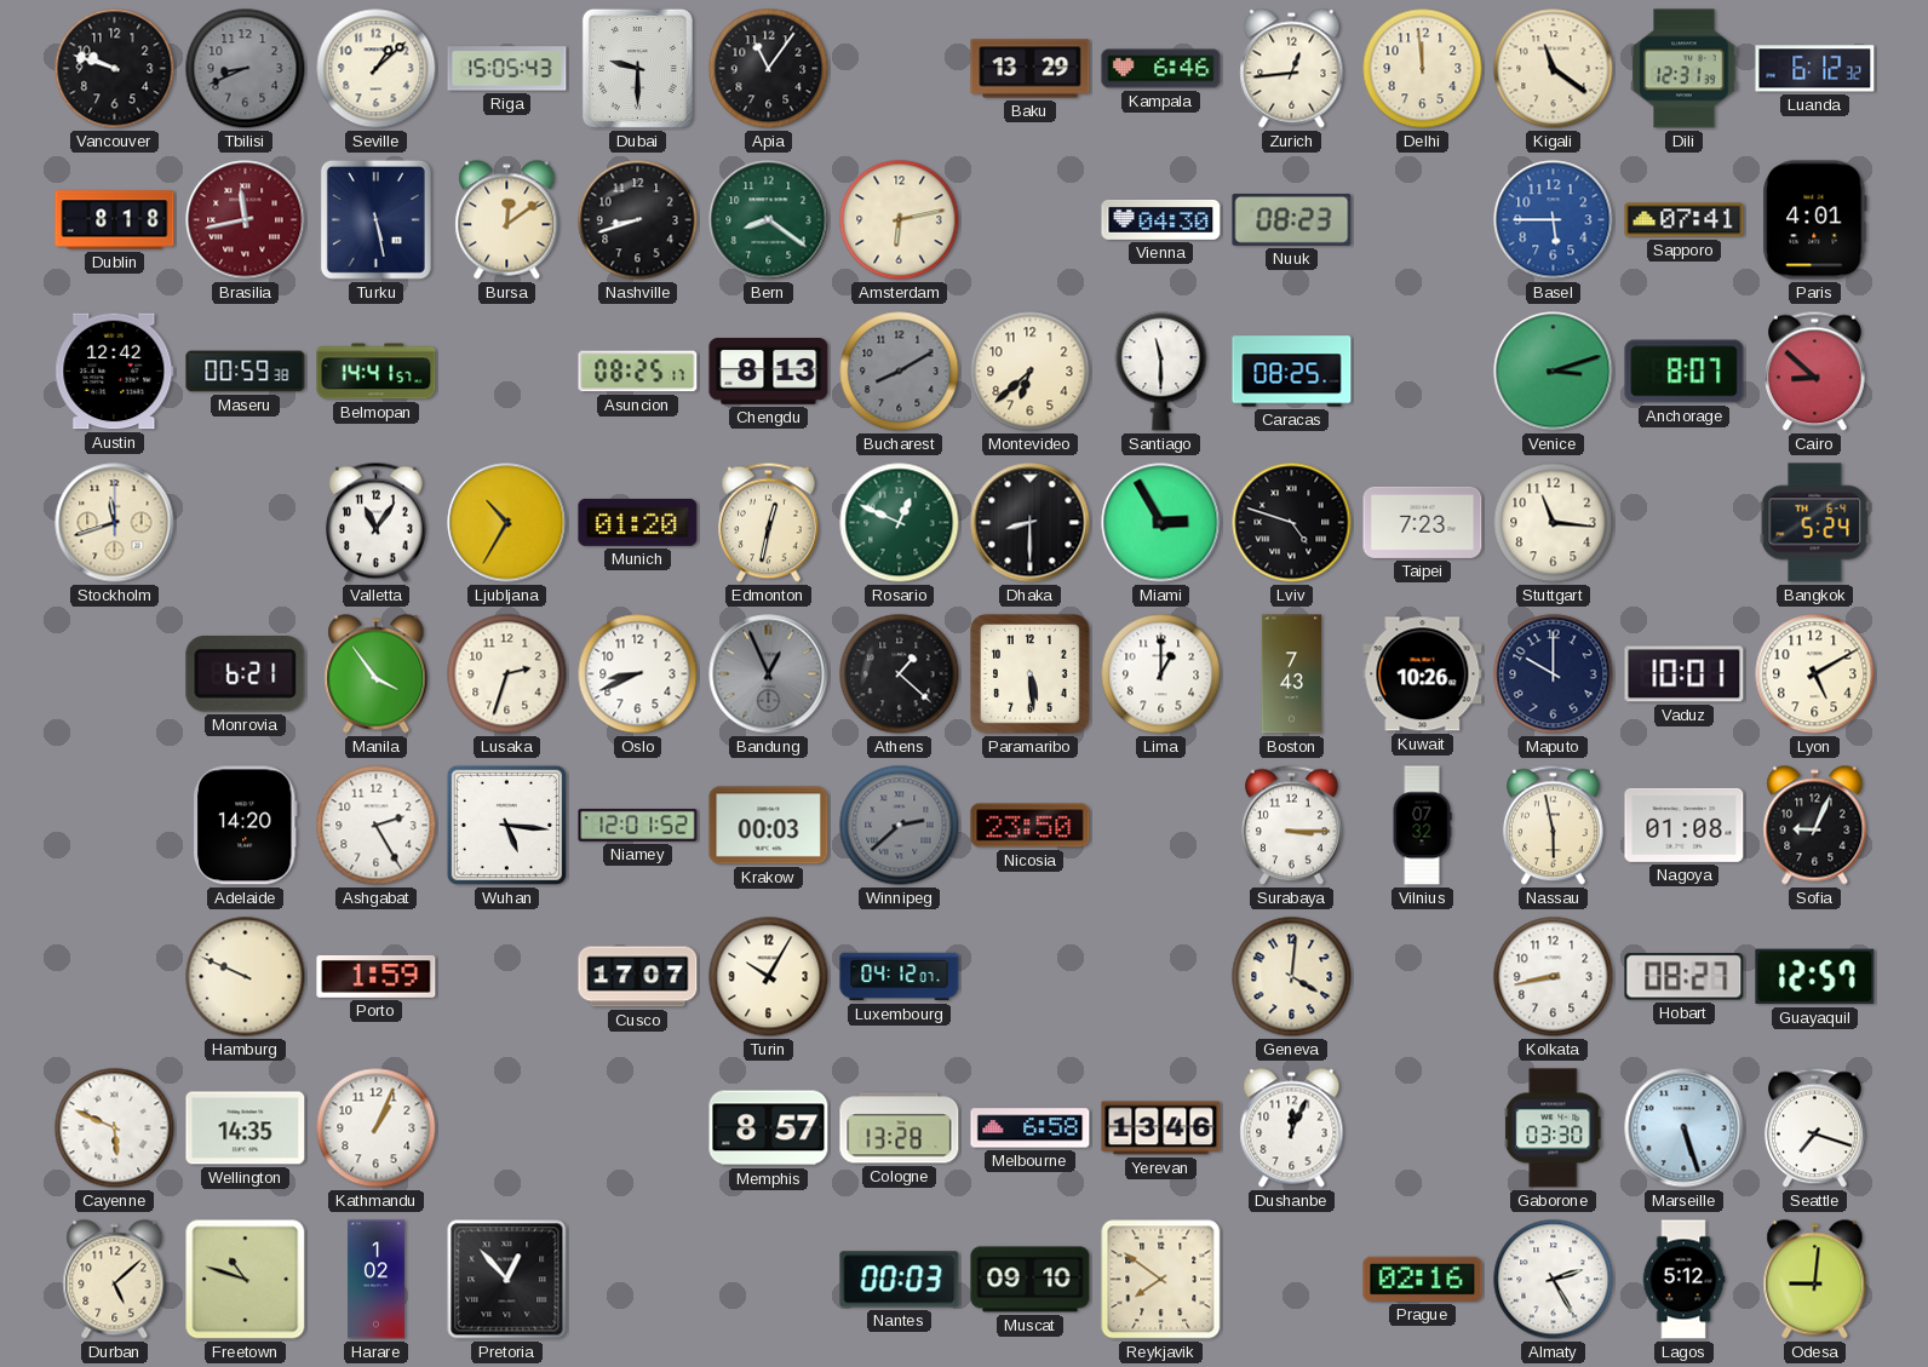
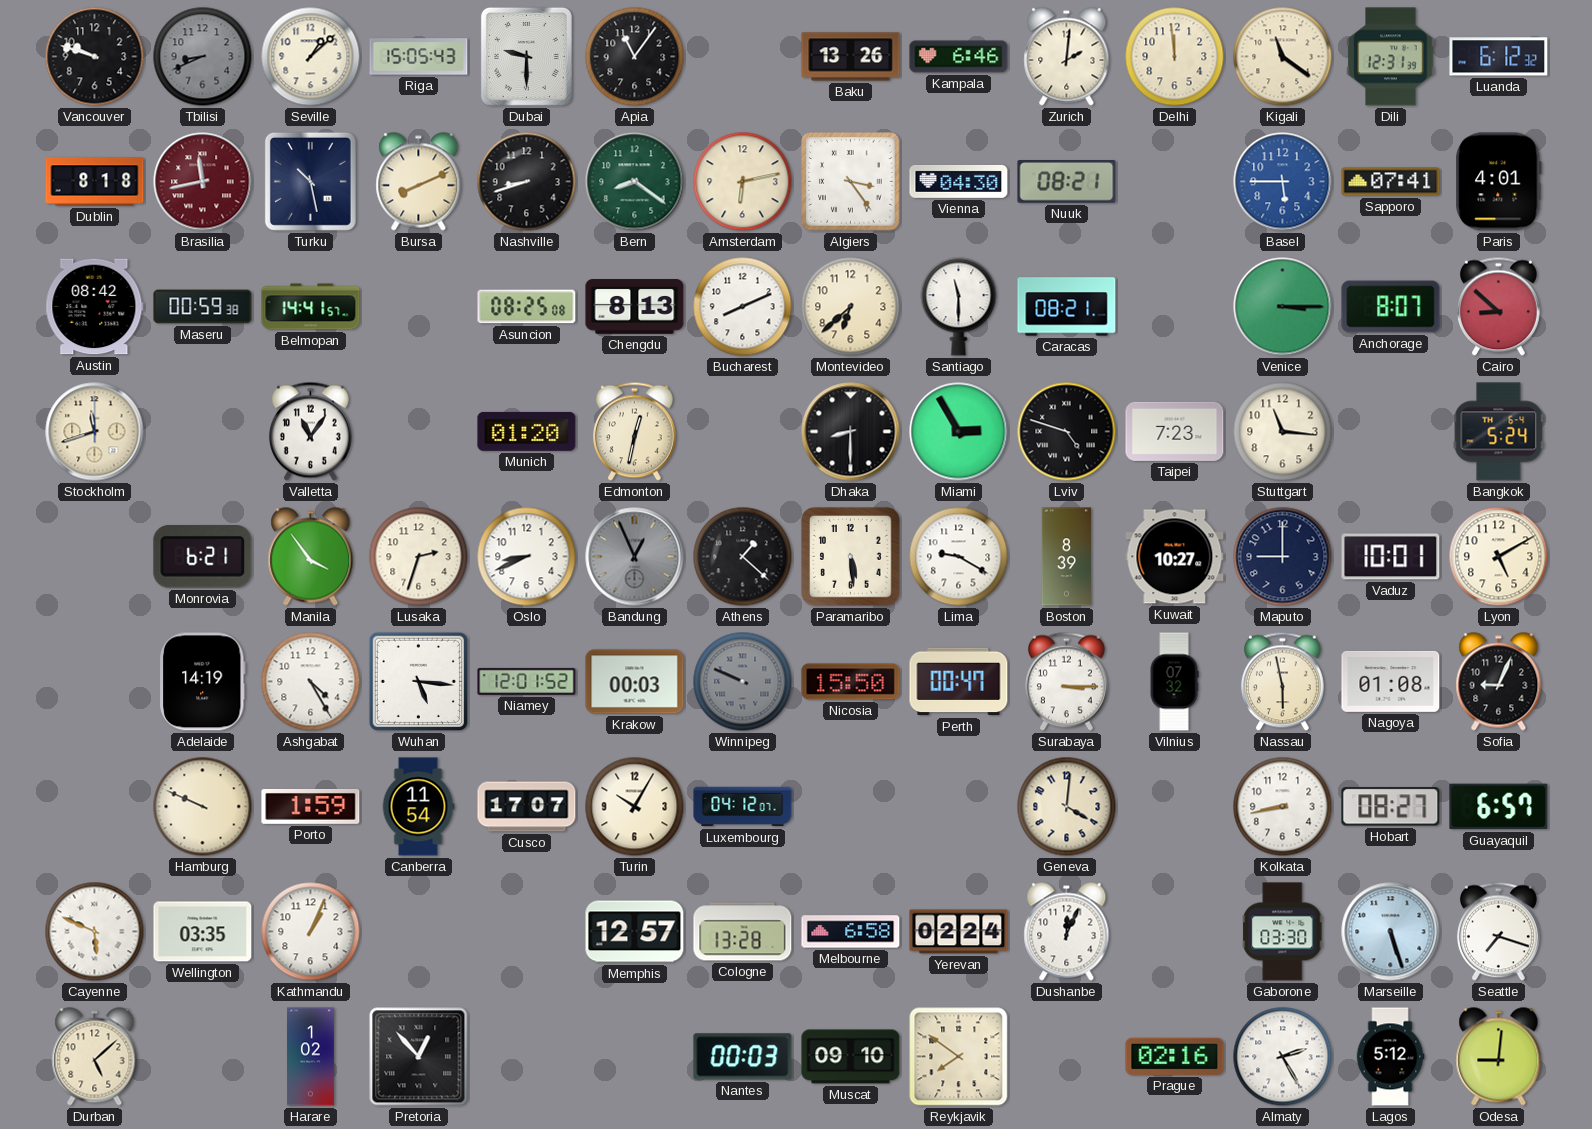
Baku: 13:29 -> 13:26
Zurich: 12:44 -> 2:01
Turku: 5:28 -> 10:28
Bursa: 12:09 -> 8:11
Algiers: none -> 3:24
Nuuk: 08:23 -> 08:21
Austin: 12:42 -> 08:42
Asuncion: 08:25:17 -> 08:25:08
Bucharest: 8:10 -> 8:11
Bucharest dial: grey -> white
Caracas: 08:25 -> 08:21
Venice: 3:12 -> 3:15
Ljubljana: 10:35 -> none
Rosario: 12:49 -> none
Lima: 1:00 -> 9:20
Boston: 7:43 -> 8:39
Kuwait: 10:26 -> 10:27
Maputo: 10:00 -> 9:00
Adelaide: 14:20 -> 14:19
Ashgabat: 2:25 -> 4:25
Winnipeg: 2:38 -> 9:49
Nicosia: 23:50 -> 15:50
Perth: none -> 00:47
Canberra: none -> 11:54
Guayaquil: 12:57 -> 6:57
Wellington: 14:35 -> 03:35
Memphis: 8:57 -> 12:57
Yerevan: 13:46 -> 02:24
Freetown: 10:48 -> none
